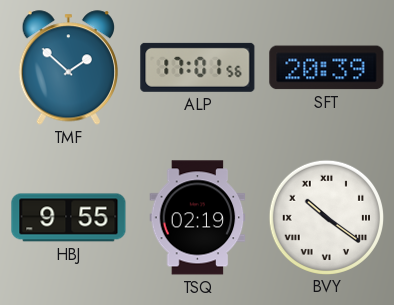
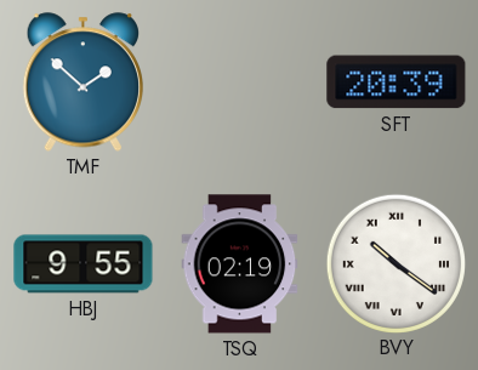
ALP: 17:01 -> none
